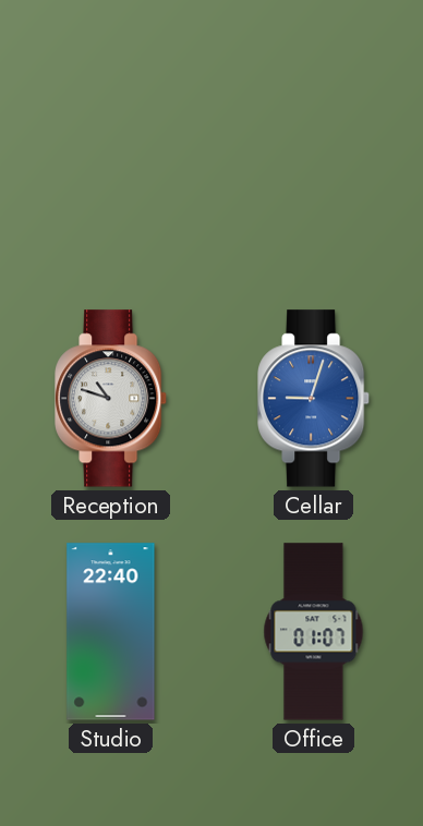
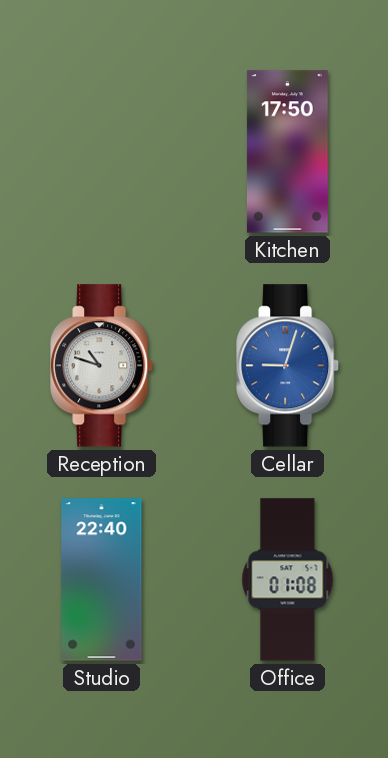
Kitchen: none -> 17:50
Office: 01:07 -> 01:08
